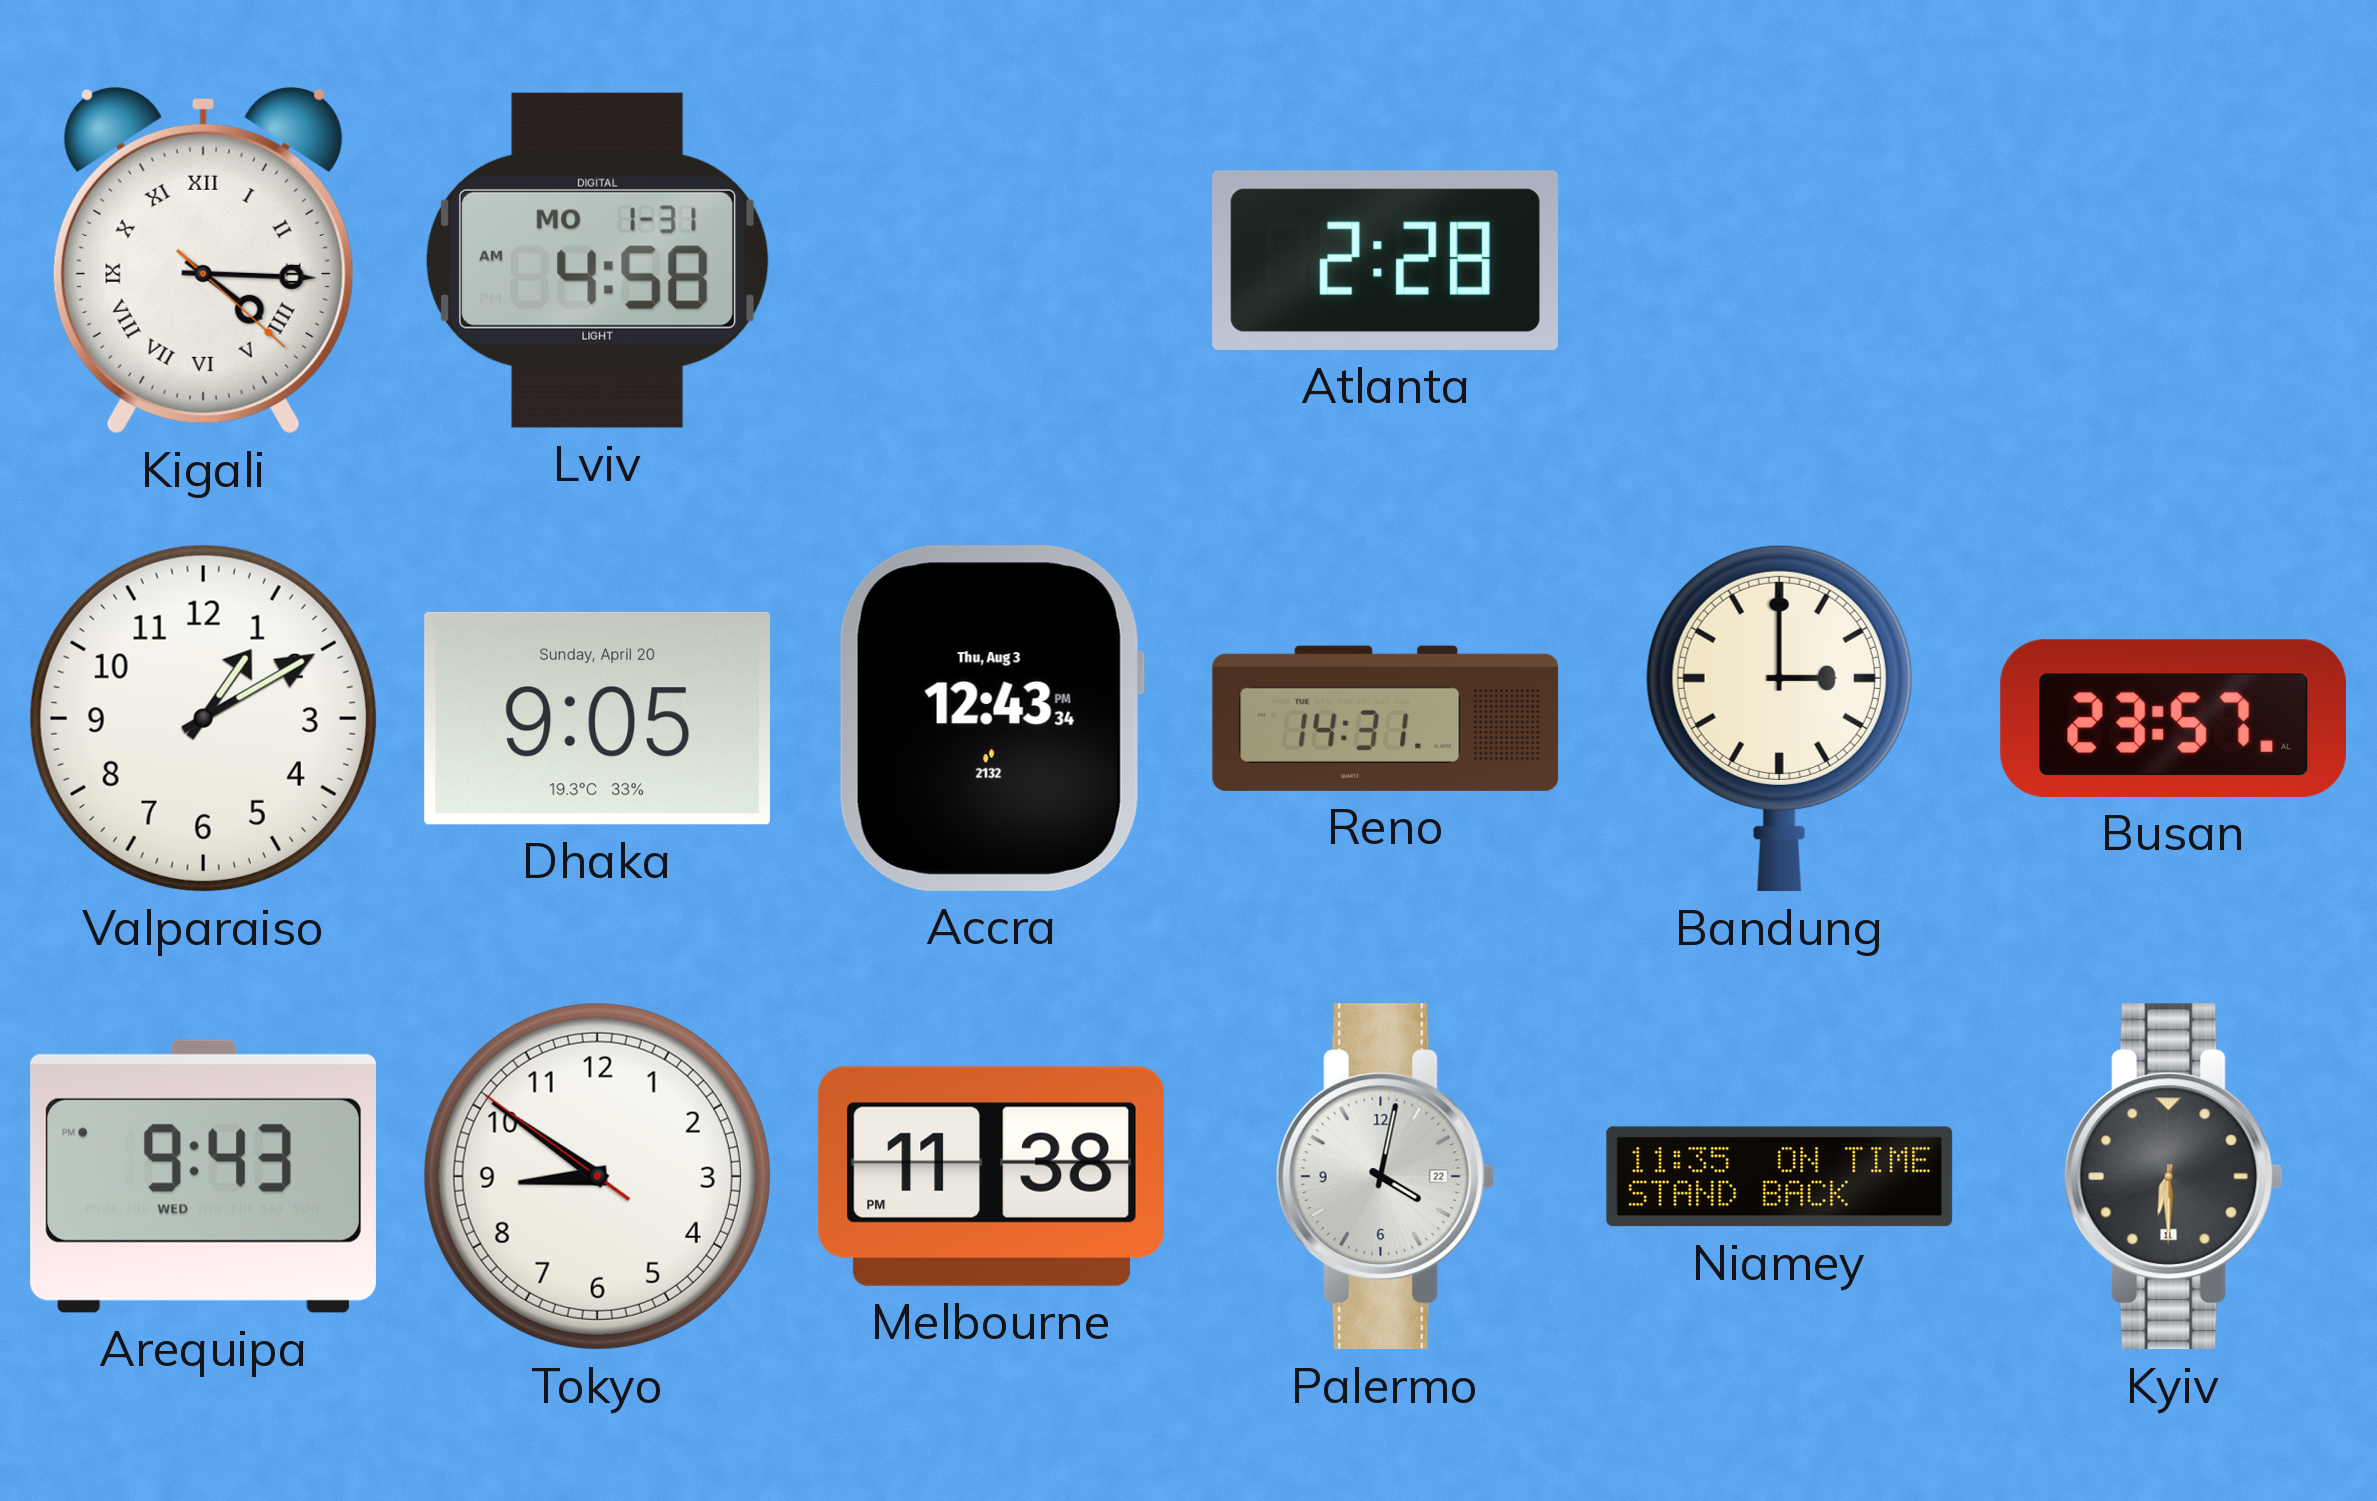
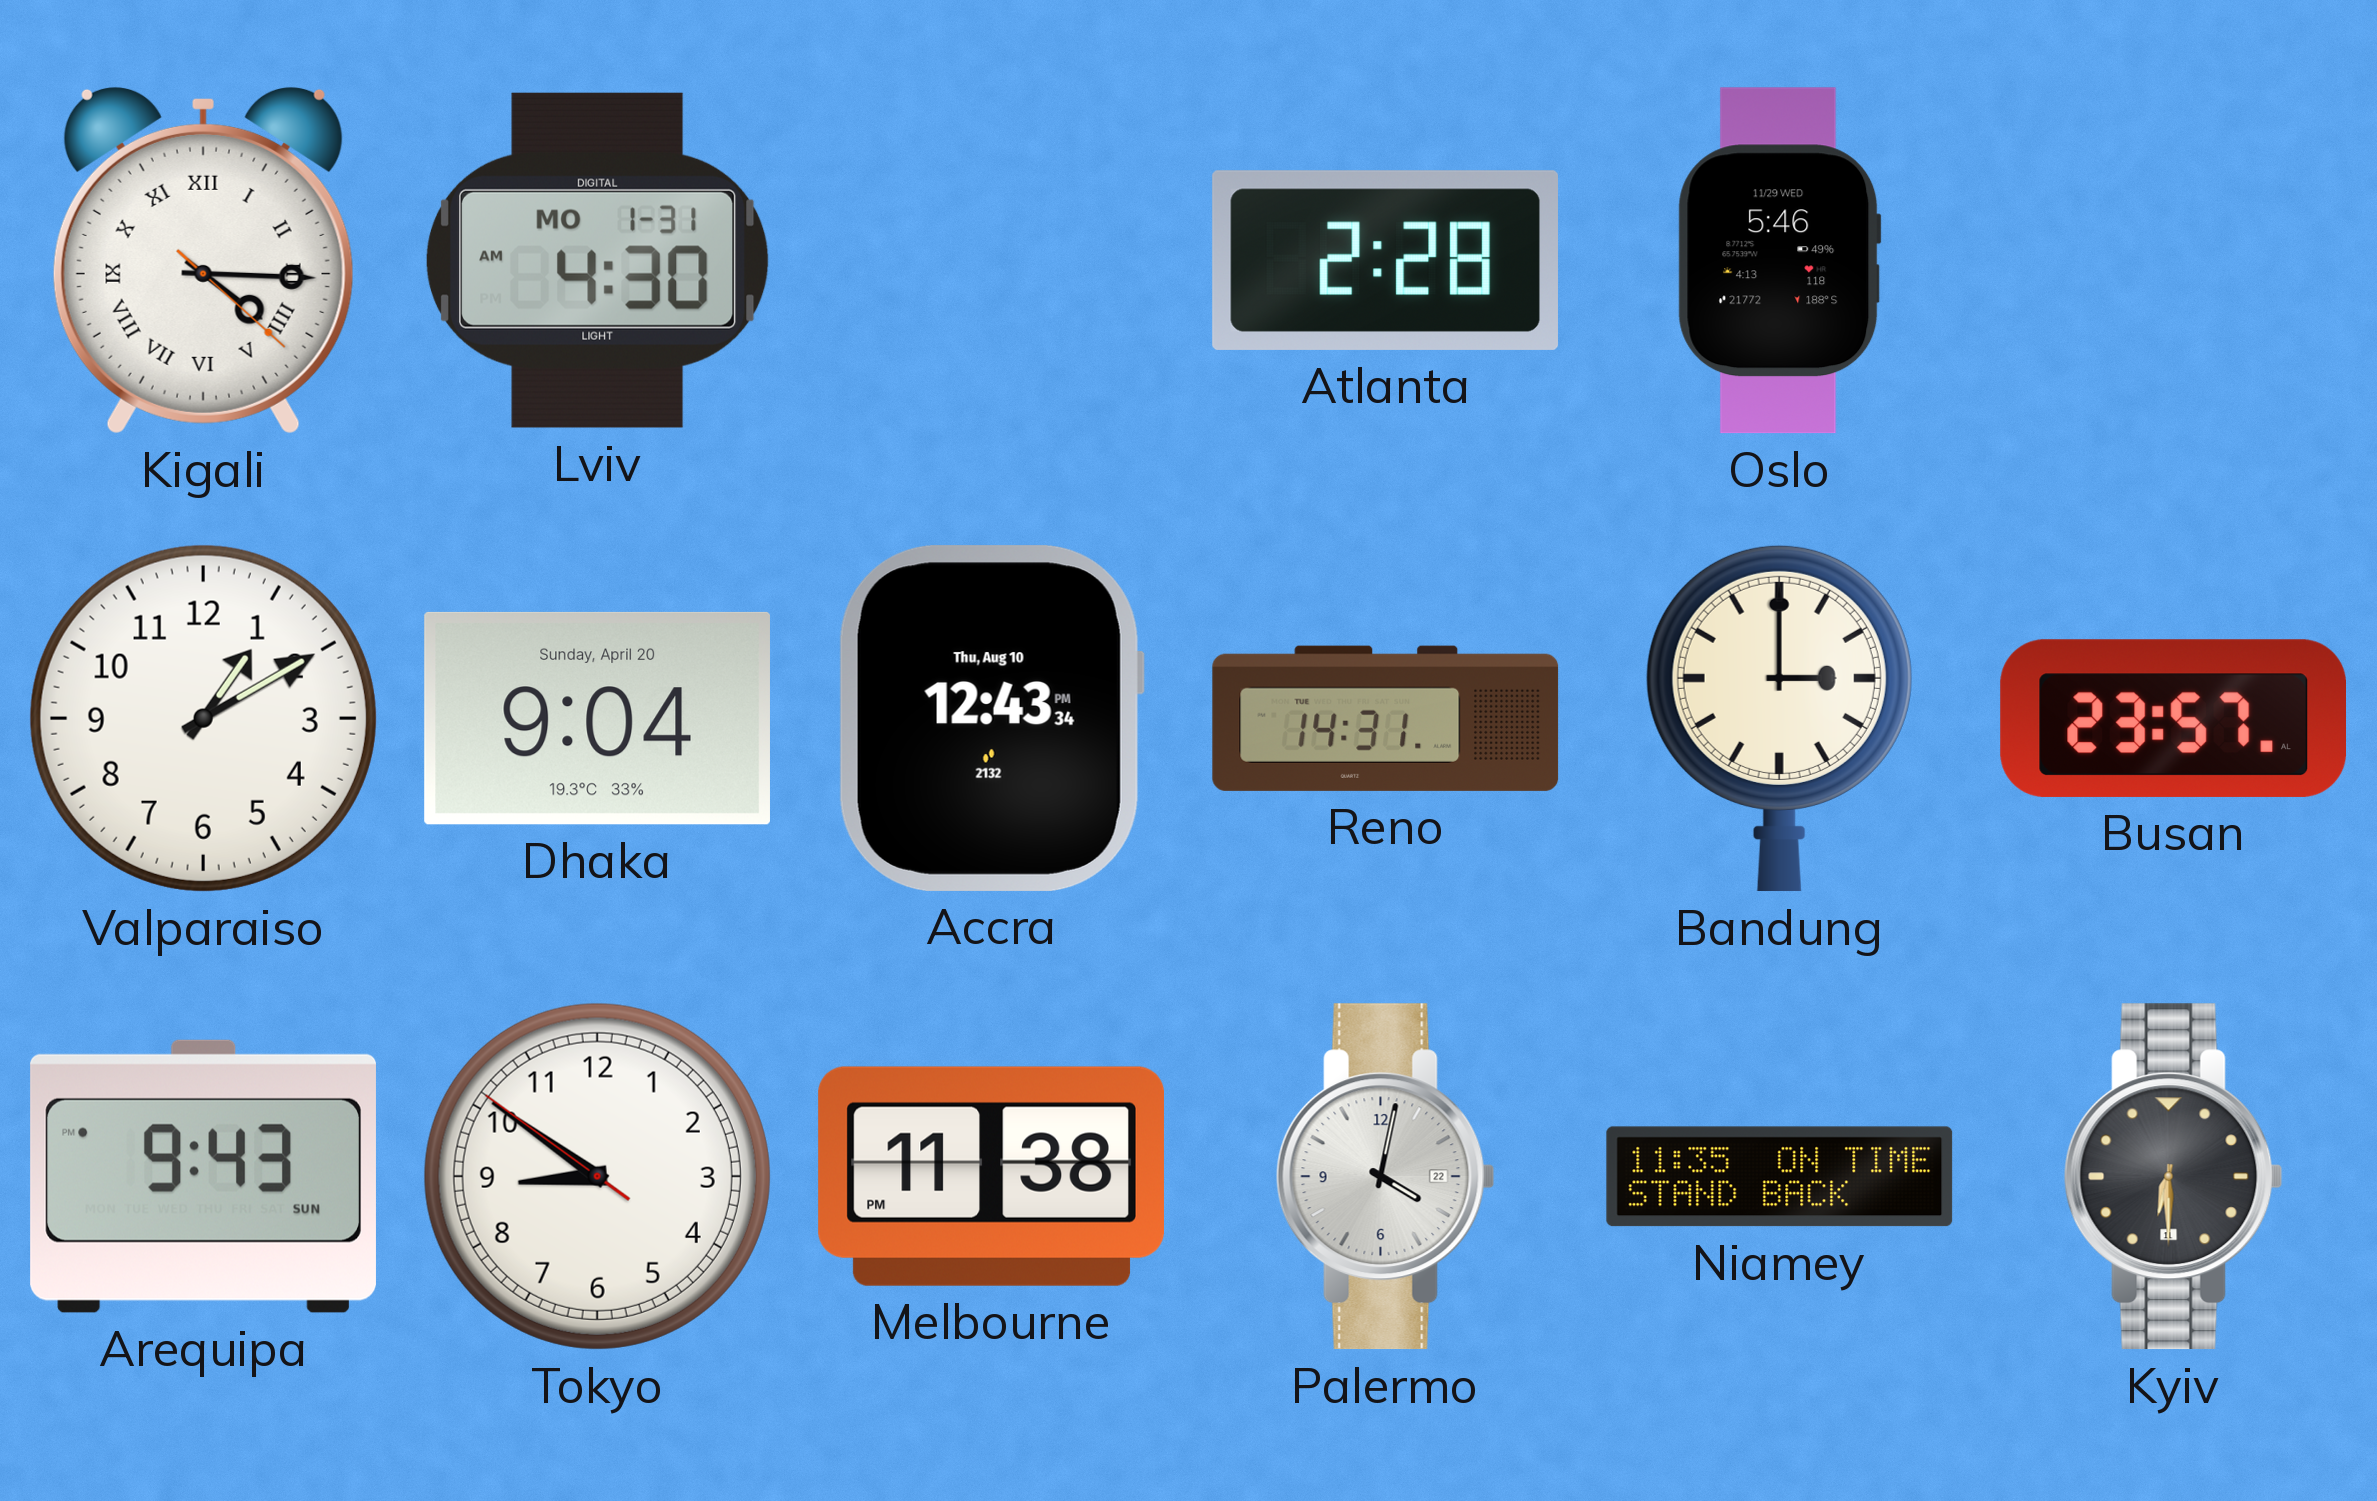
Lviv: 4:58 -> 4:30
Oslo: none -> 5:46
Dhaka: 9:05 -> 9:04
Accra date: Thu, Aug 3 -> Thu, Aug 10
Arequipa date: WED -> SUN
